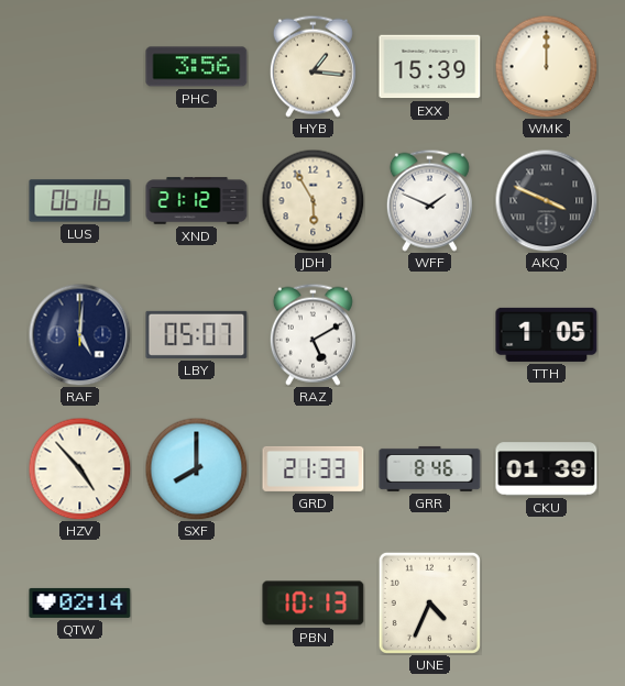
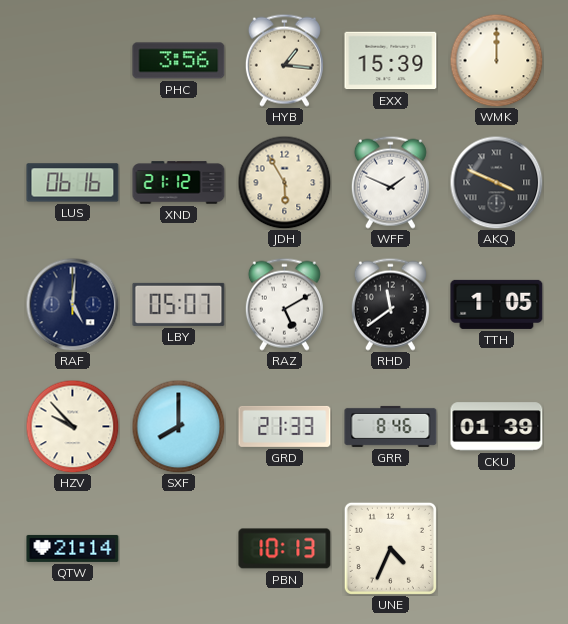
RHD: none -> 11:39
HZV: 4:53 -> 9:53
QTW: 02:14 -> 21:14
